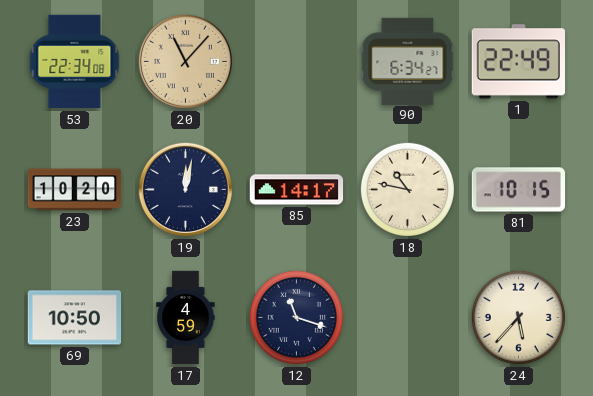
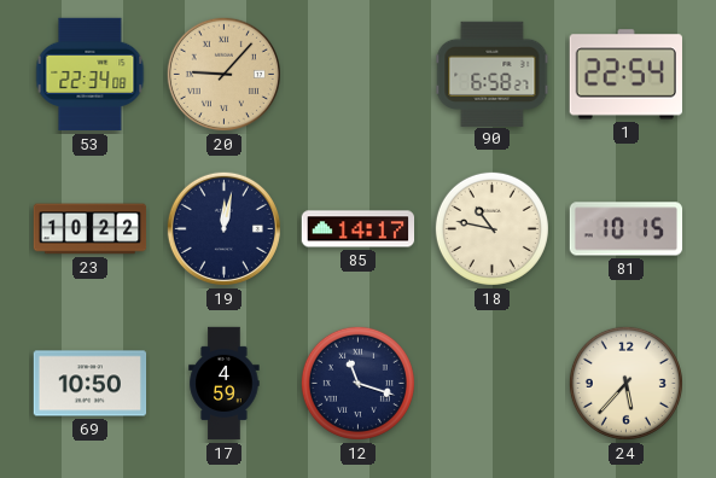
20: 11:07 -> 9:07
90: 6:34 -> 6:58
1: 22:49 -> 22:54
23: 10:20 -> 10:22
